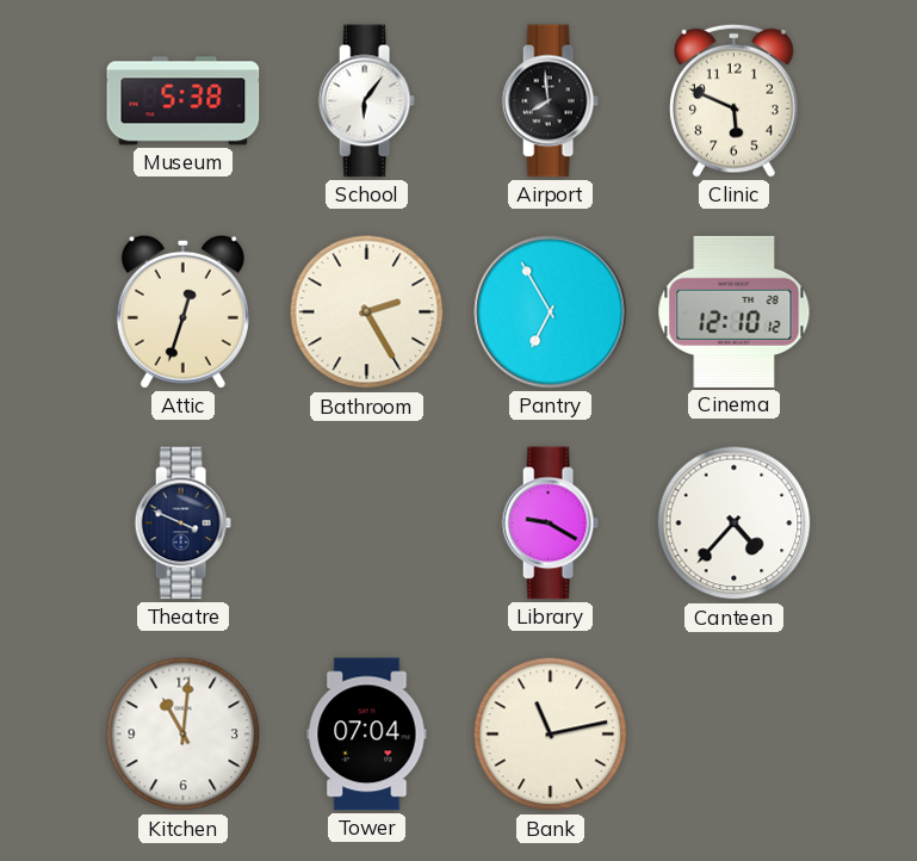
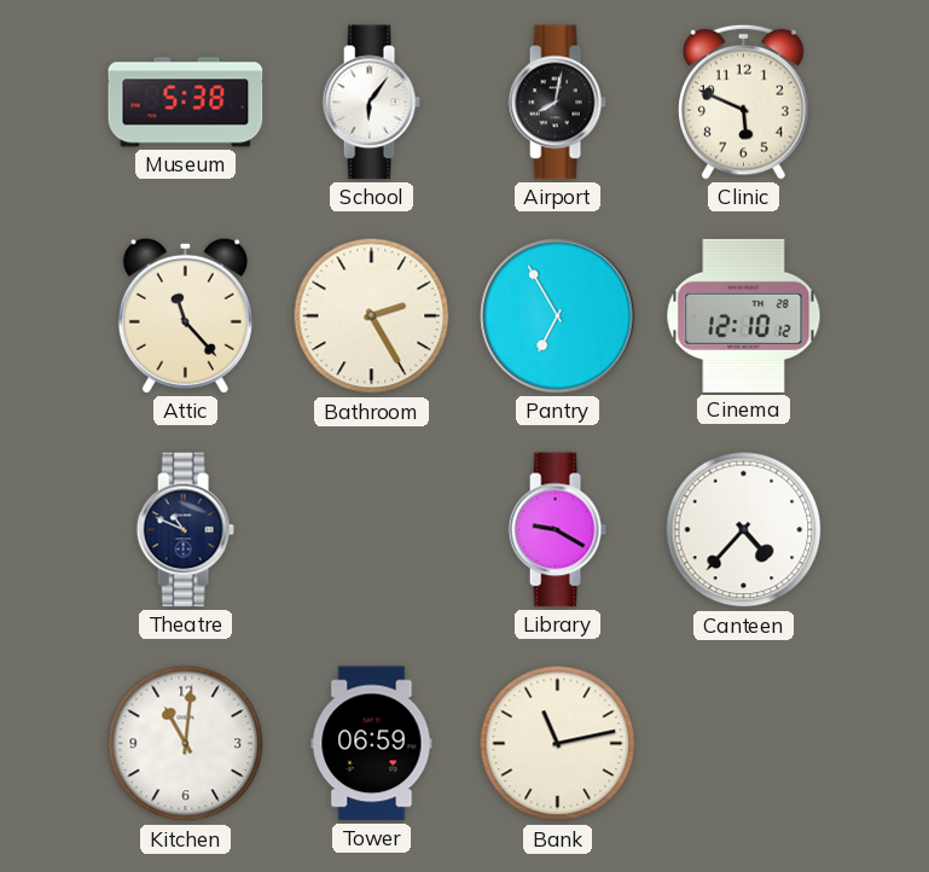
Airport: 7:59 -> 8:02
Attic: 12:33 -> 11:23
Theatre: 3:49 -> 10:49
Tower: 07:04 -> 06:59
